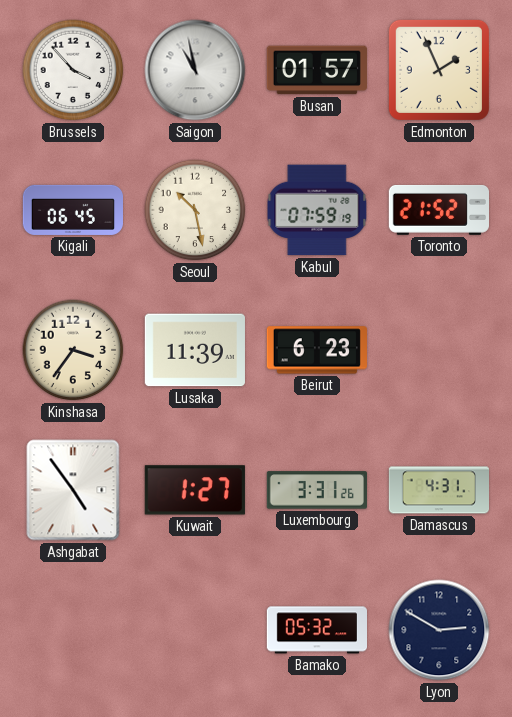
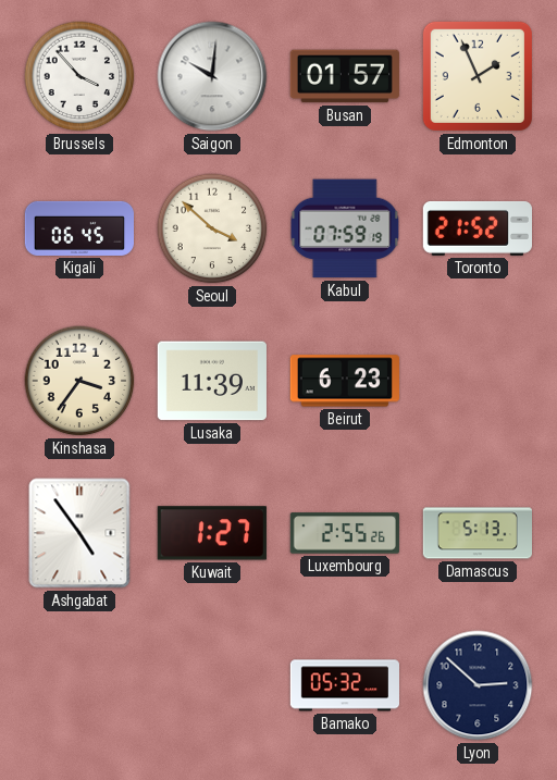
Saigon: 10:58 -> 10:01
Seoul: 10:28 -> 3:52
Luxembourg: 3:31 -> 2:55
Damascus: 4:31 -> 5:13
Lyon: 2:50 -> 2:52
